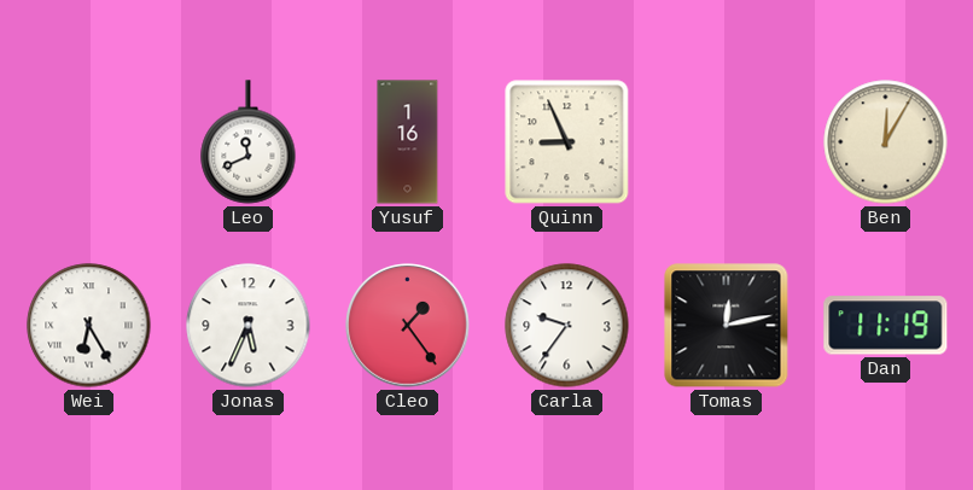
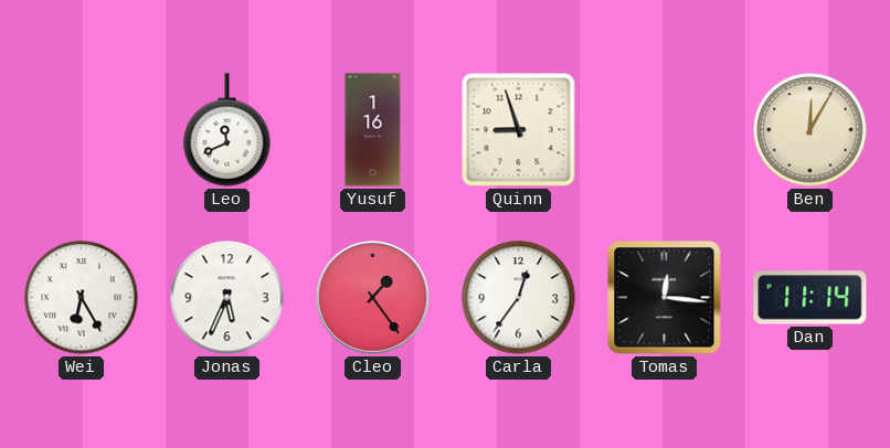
Quinn: 8:56 -> 8:57
Carla: 9:36 -> 12:36
Tomas: 12:13 -> 12:16
Dan: 11:19 -> 11:14
